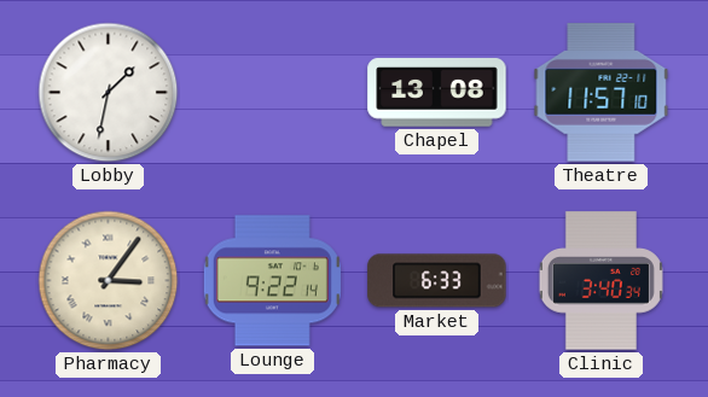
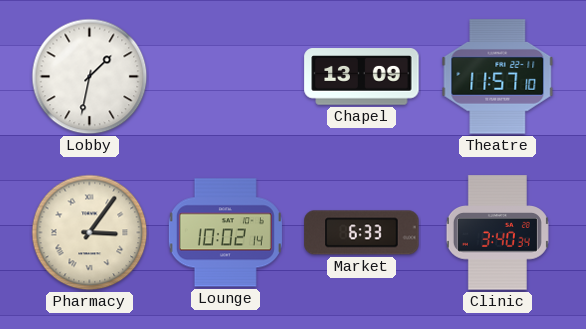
Chapel: 13:08 -> 13:09
Lounge: 9:22 -> 10:02
